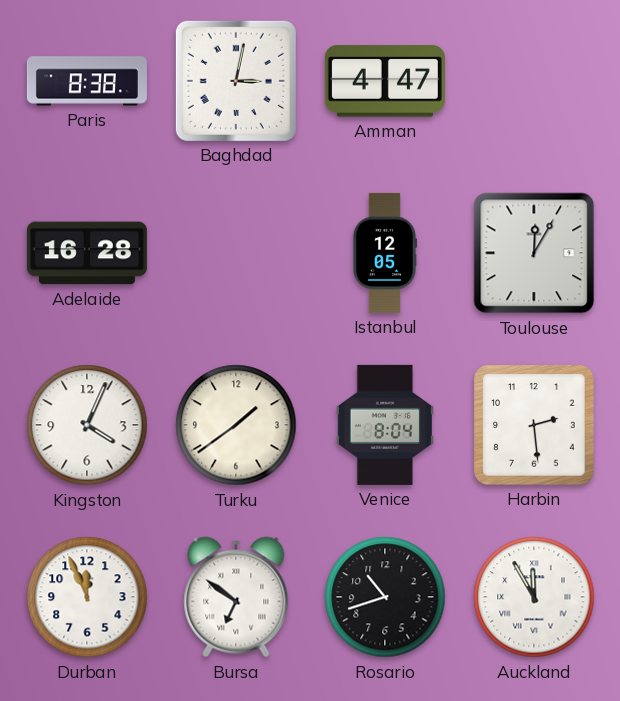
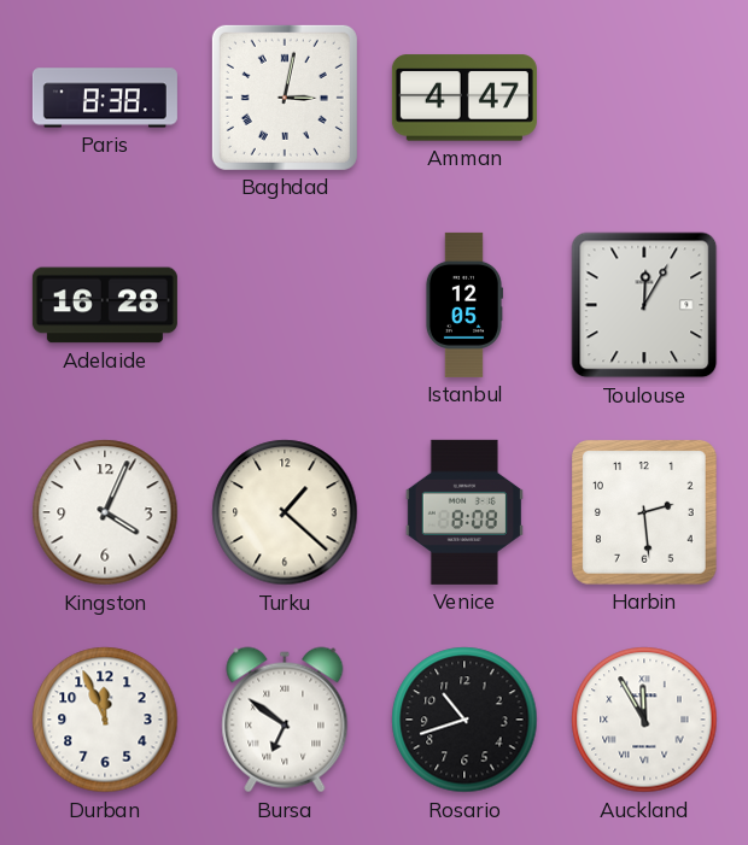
Turku: 1:39 -> 1:22
Venice: 8:04 -> 8:08
